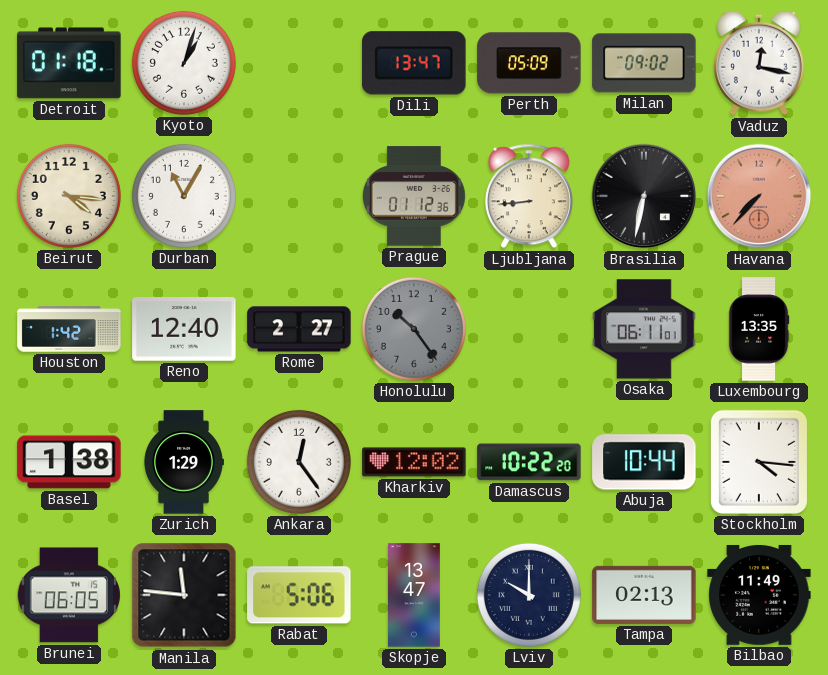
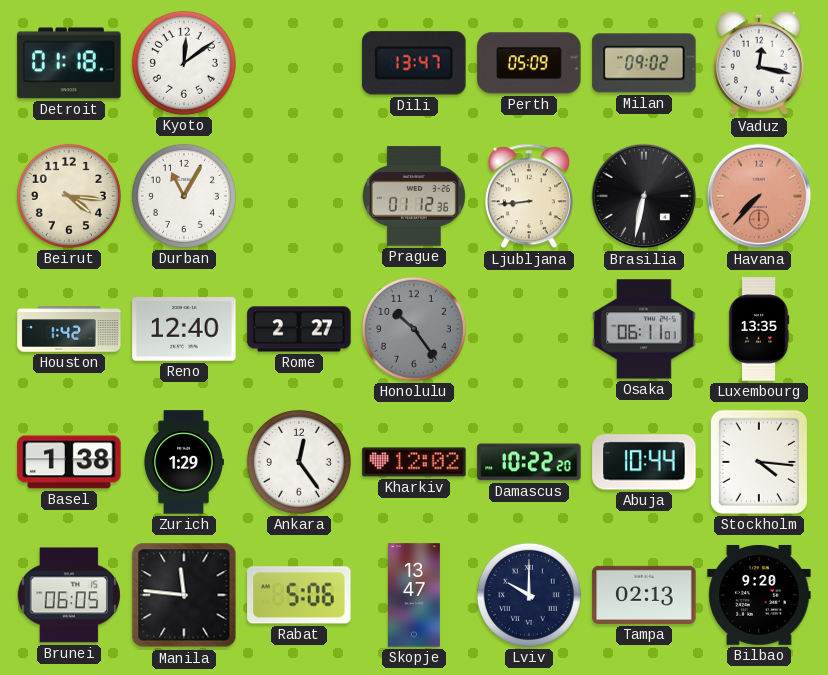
Kyoto: 1:03 -> 12:09
Bilbao: 11:49 -> 9:20
